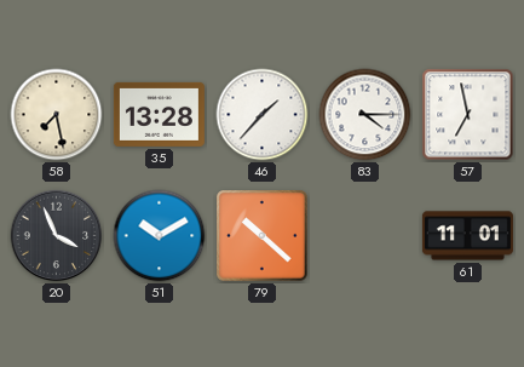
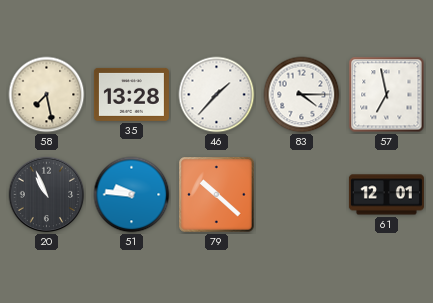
20: 3:56 -> 10:56
51: 10:10 -> 9:46
61: 11:01 -> 12:01
